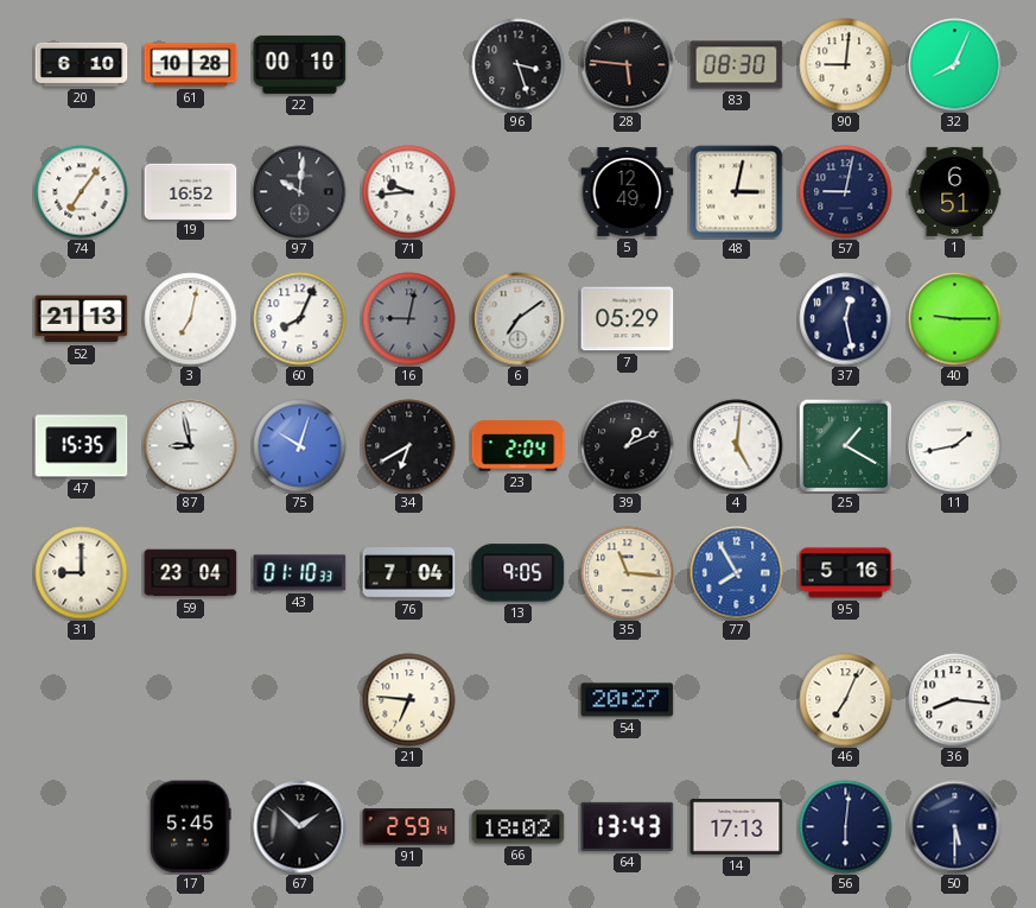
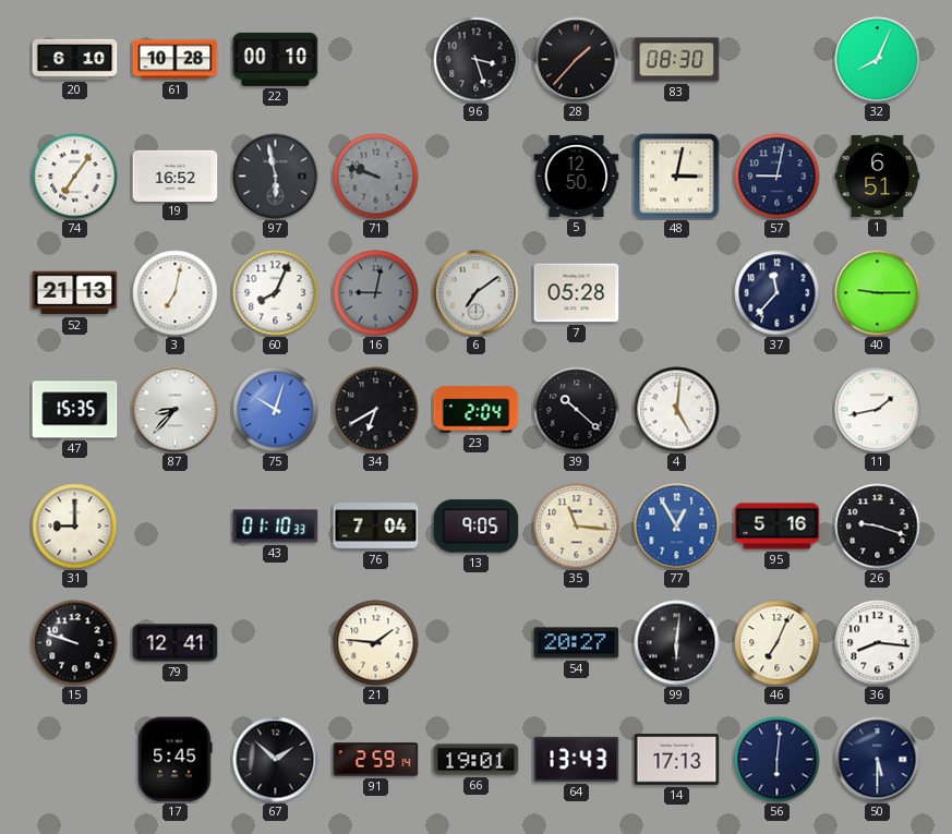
28: 5:46 -> 1:37
90: 9:01 -> none
97: 10:01 -> 5:58
71: 9:44 -> 9:48
71 dial: white -> grey
5: 12:49 -> 12:50
7: 05:29 -> 05:28
37: 12:28 -> 11:37
87: 8:58 -> 8:37
39: 1:11 -> 10:22
25: 1:20 -> none
59: 23:04 -> none
77: 7:55 -> 12:55
26: none -> 9:18
15: none -> 9:48
79: none -> 12:41
21: 6:46 -> 1:46
99: none -> 6:01
66: 18:02 -> 19:01
